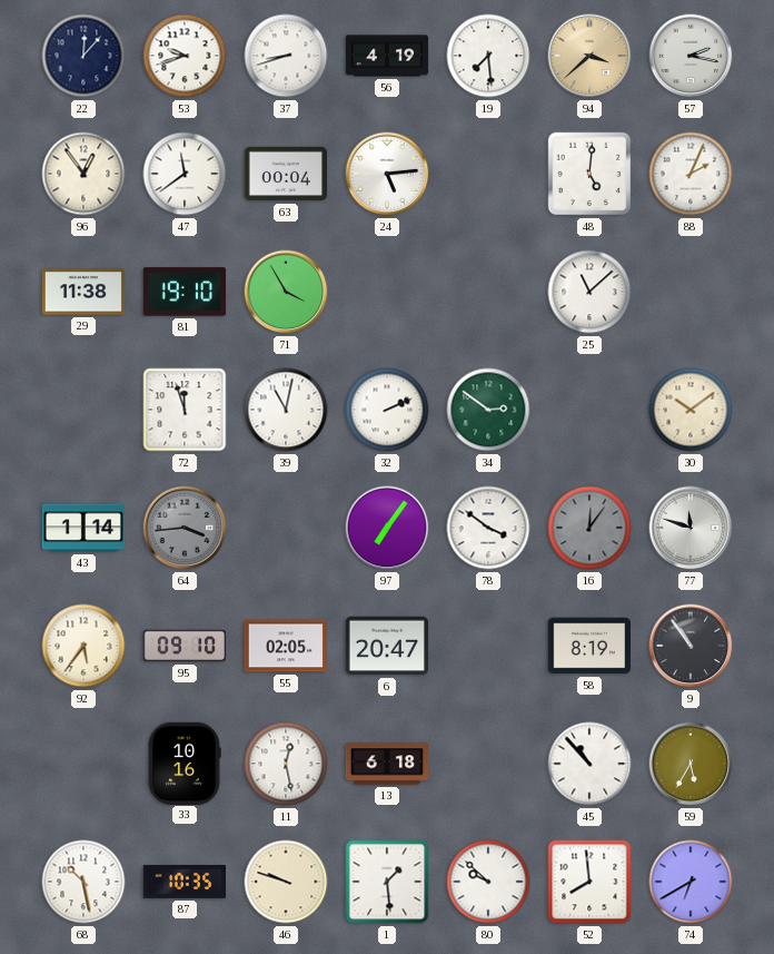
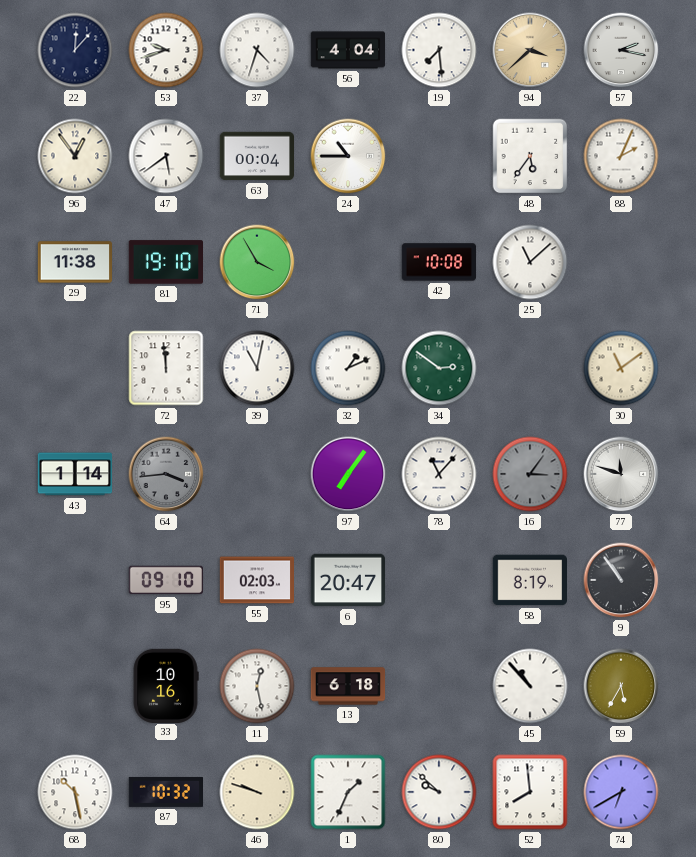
37: 8:42 -> 4:33
56: 4:19 -> 4:04
47: 11:39 -> 5:39
24: 5:14 -> 10:45
48: 5:01 -> 5:36
42: none -> 10:08
72: 11:57 -> 11:59
32: 2:11 -> 1:11
30: 10:09 -> 11:09
78: 3:51 -> 11:07
16: 12:06 -> 3:06
92: 5:36 -> none
55: 02:05 -> 02:03
87: 10:35 -> 10:32
1: 1:29 -> 1:34
